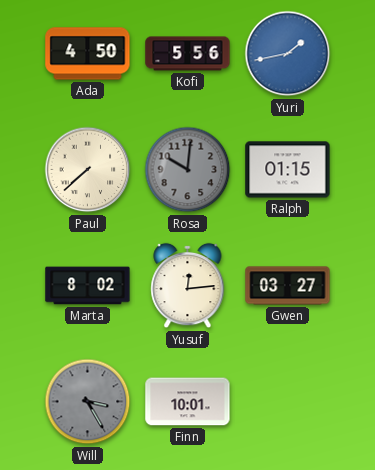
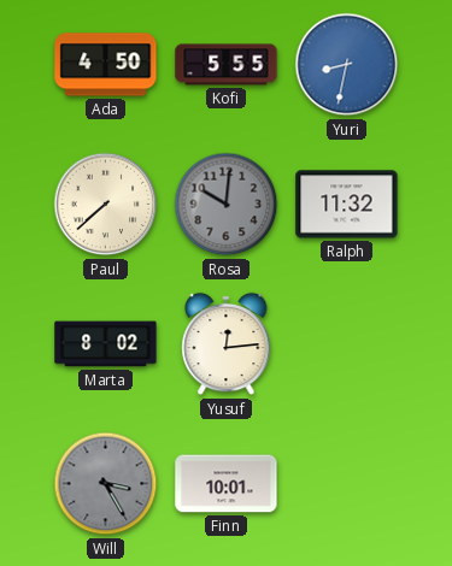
Kofi: 5:56 -> 5:55
Yuri: 1:43 -> 8:32
Ralph: 01:15 -> 11:32
Gwen: 03:27 -> none
